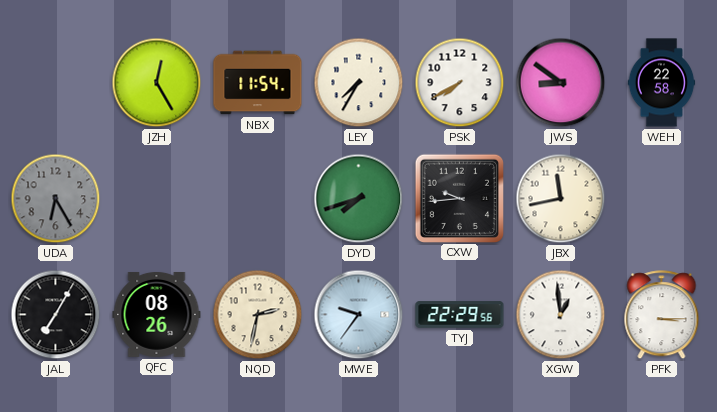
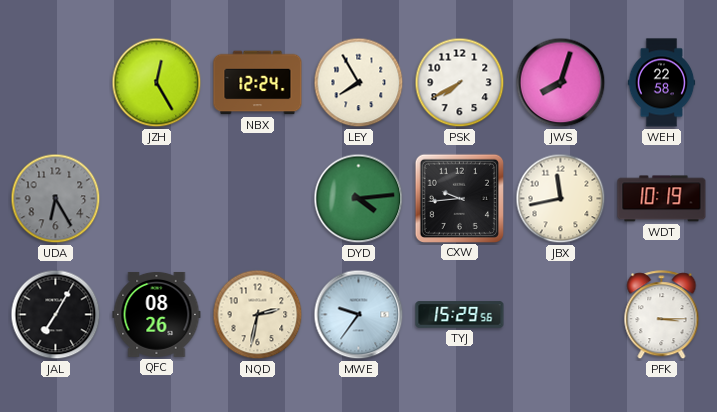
NBX: 11:54 -> 12:24
LEY: 7:35 -> 7:55
JWS: 8:51 -> 8:03
DYD: 7:42 -> 4:14
WDT: none -> 10:19
TYJ: 22:29 -> 15:29
XGW: 12:59 -> none
